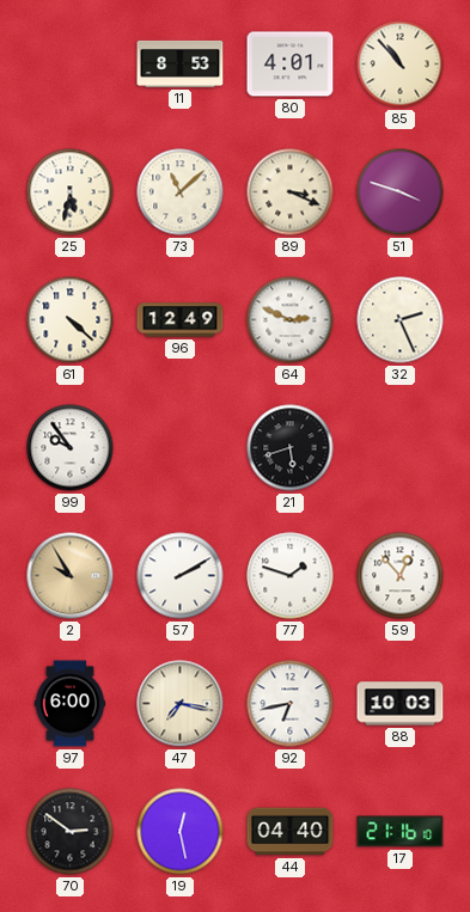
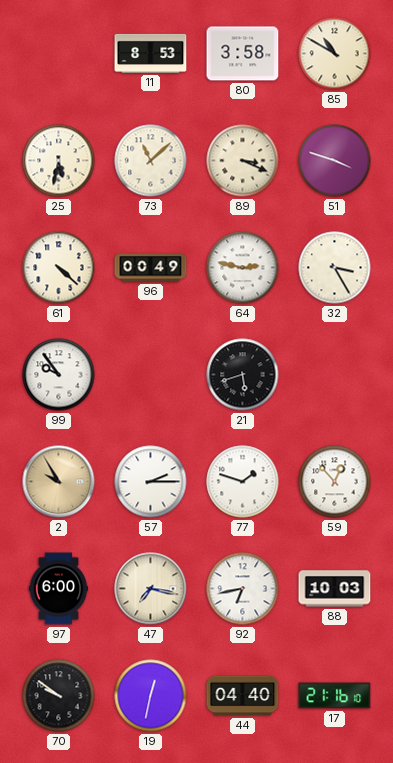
80: 4:01 -> 3:58
85: 10:53 -> 10:50
96: 12:49 -> 00:49
64: 2:49 -> 2:47
32: 2:26 -> 3:25
57: 2:10 -> 2:15
70: 2:51 -> 9:51
19: 12:28 -> 12:32
